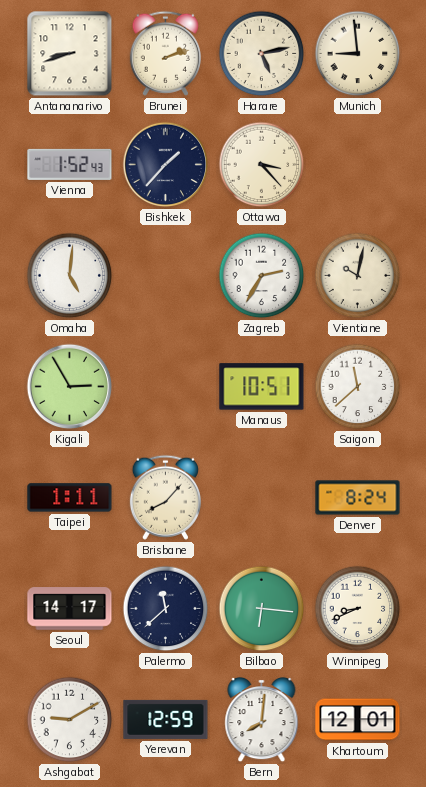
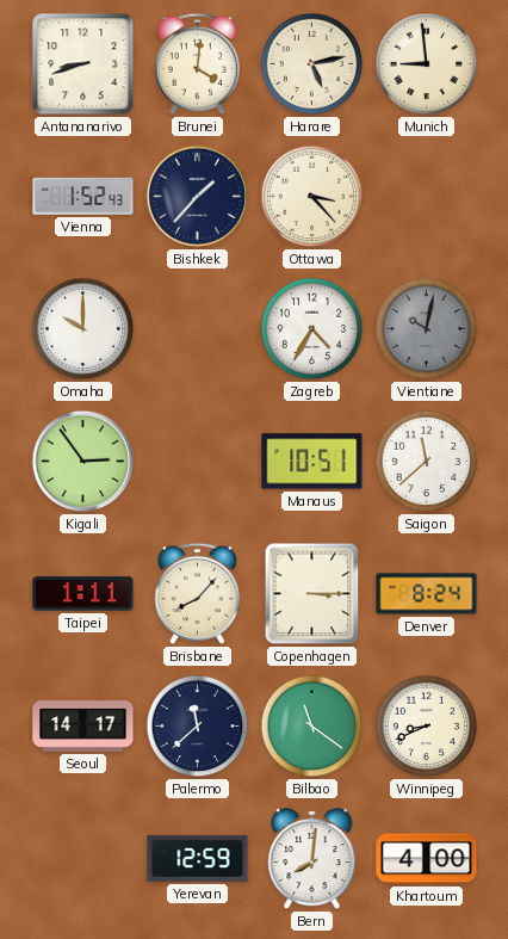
Brunei: 2:12 -> 4:01
Omaha: 5:01 -> 10:00
Zagreb: 2:35 -> 4:35
Vientiane dial: cream -> grey
Kigali: 2:55 -> 2:54
Copenhagen: none -> 3:15
Bilbao: 6:16 -> 11:21
Ashgabat: 9:10 -> none
Khartoum: 12:01 -> 4:00
